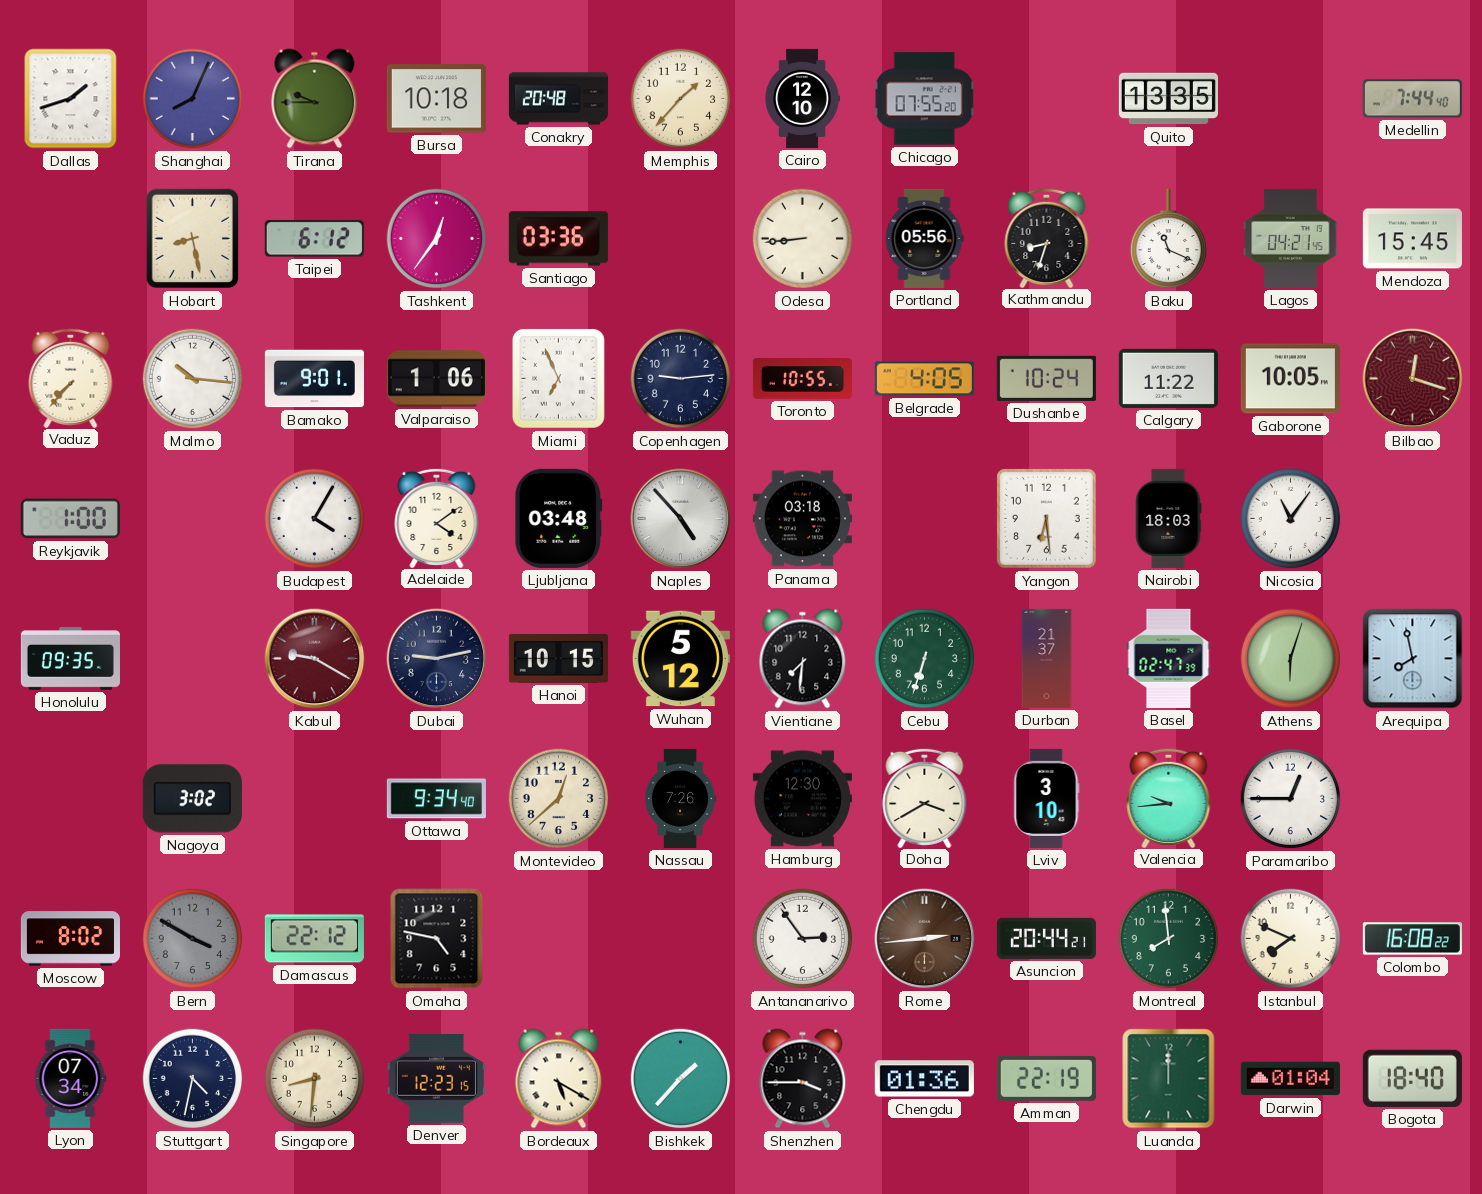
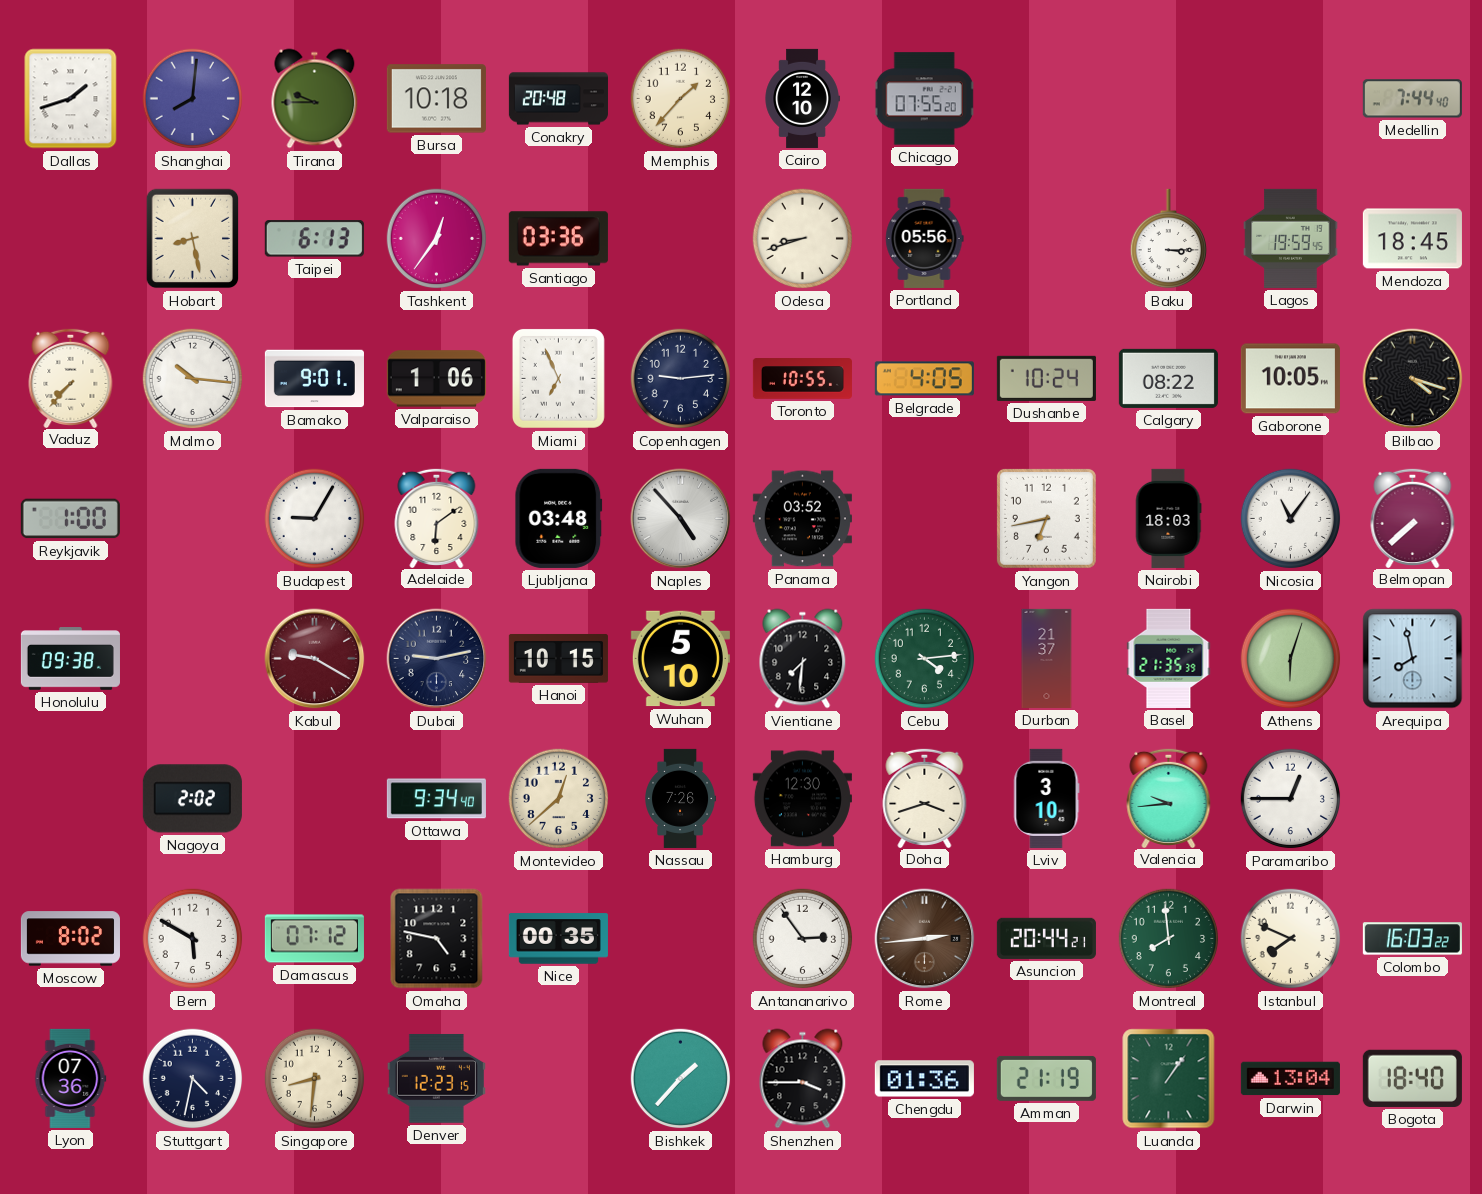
Shanghai: 8:04 -> 8:01
Quito: 13:35 -> none
Taipei: 6:12 -> 6:13
Odesa: 8:44 -> 8:42
Kathmandu: 8:33 -> none
Baku: 11:19 -> 3:15
Lagos: 04:21 -> 19:59
Mendoza: 15:45 -> 18:45
Calgary: 11:22 -> 08:22
Bilbao: 12:18 -> 4:18
Bilbao dial: burgundy -> black
Budapest: 4:05 -> 9:05
Adelaide: 4:09 -> 6:09
Panama: 03:18 -> 03:52
Yangon: 6:29 -> 6:43
Belmopan: none -> 7:38
Honolulu: 09:35 -> 09:38
Wuhan: 5:12 -> 5:10
Cebu: 6:33 -> 4:14
Basel: 02:47 -> 21:35
Nagoya: 3:02 -> 2:02
Doha: 3:40 -> 3:42
Bern: 3:50 -> 5:50
Bern dial: grey -> white
Damascus: 22:12 -> 07:12
Nice: none -> 00:35
Colombo: 16:08 -> 16:03
Lyon: 07:34 -> 07:36
Bordeaux: 5:20 -> none
Amman: 22:19 -> 21:19
Luanda: 12:00 -> 1:06
Darwin: 01:04 -> 13:04
